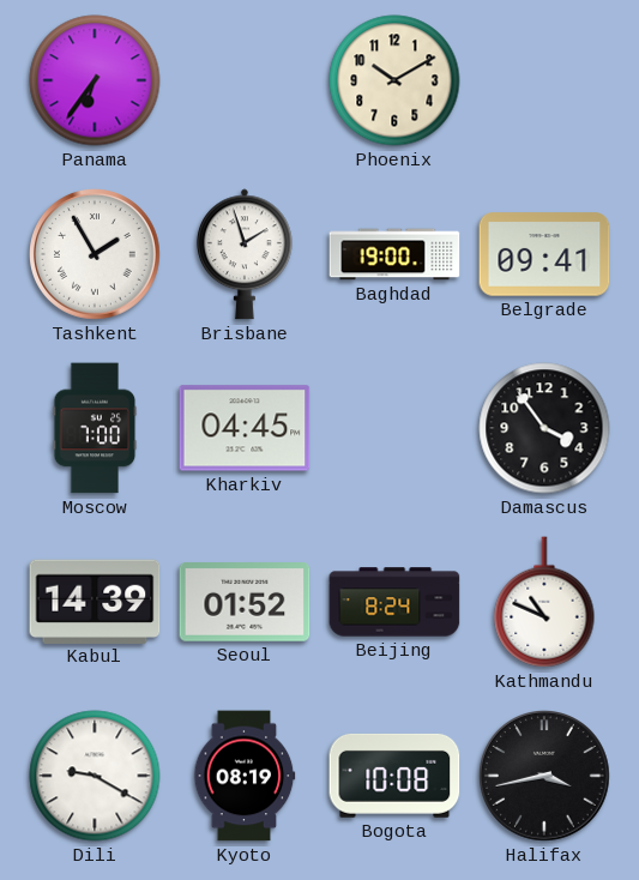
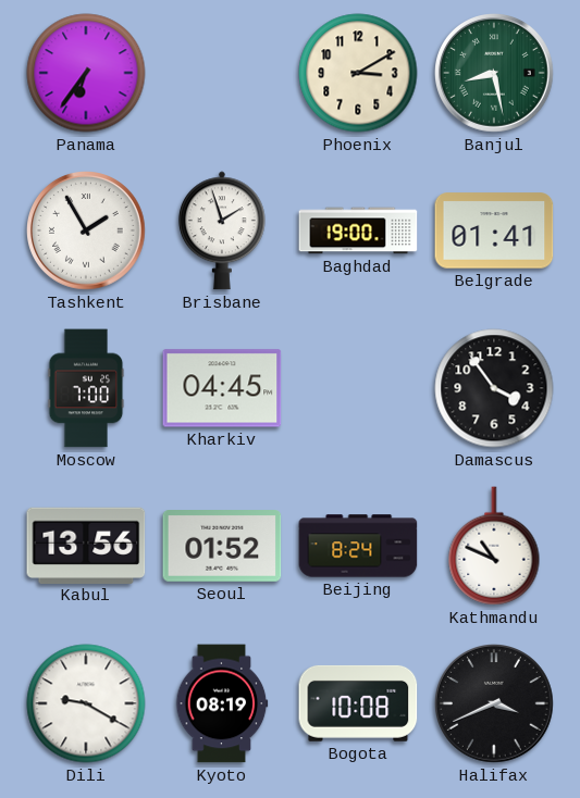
Phoenix: 10:10 -> 3:10
Banjul: none -> 8:28
Belgrade: 09:41 -> 01:41
Kabul: 14:39 -> 13:56
Halifax: 3:43 -> 3:41
